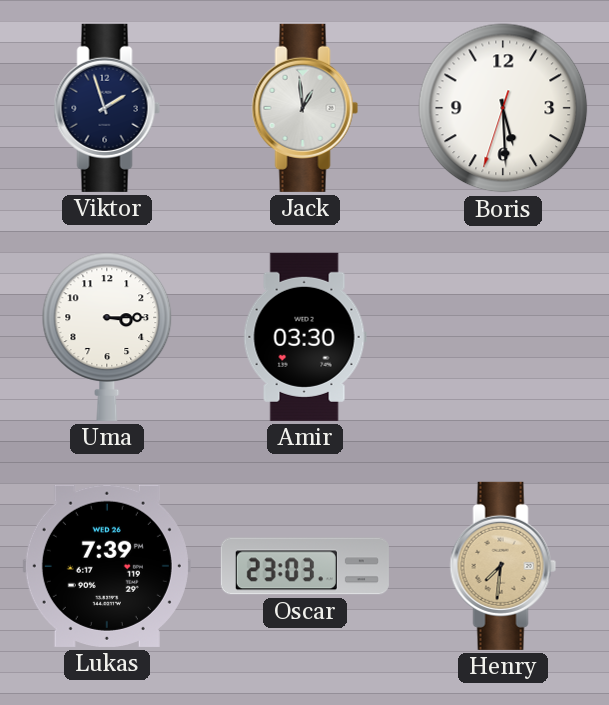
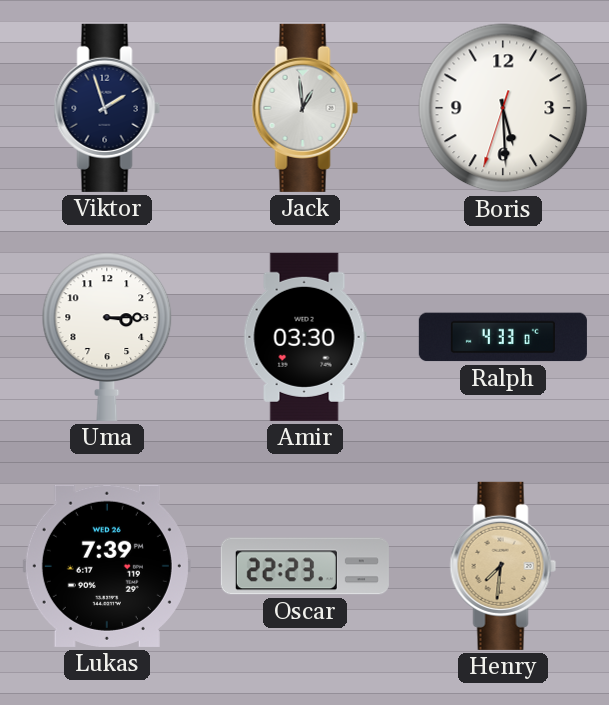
Ralph: none -> 4:33
Oscar: 23:03 -> 22:23
